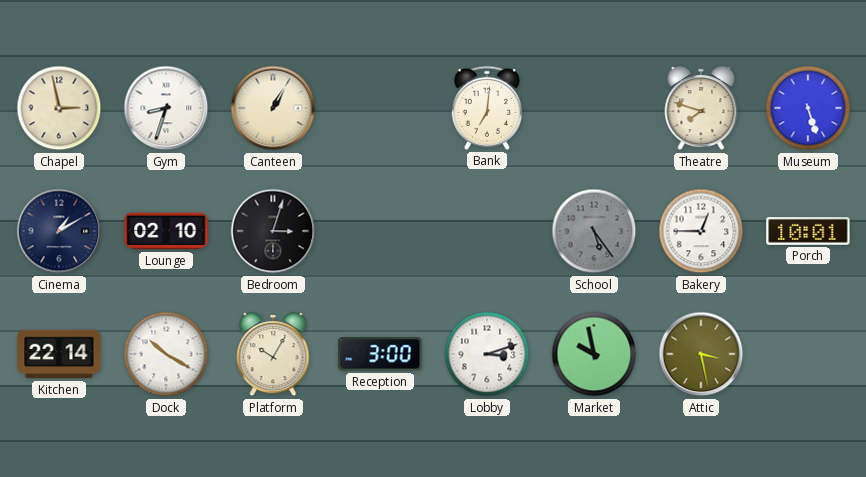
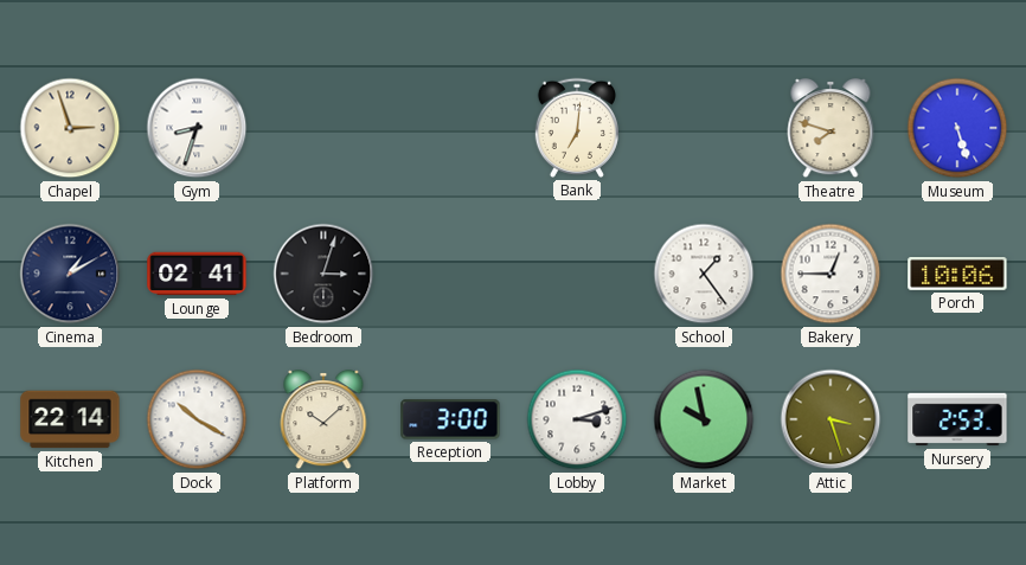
Chapel: 2:58 -> 2:57
Canteen: 1:05 -> none
Lounge: 02:10 -> 02:41
School: 5:24 -> 1:24
School dial: grey -> white
Porch: 10:01 -> 10:06
Platform: 10:05 -> 10:08
Attic: 3:28 -> 3:27
Nursery: none -> 2:53
